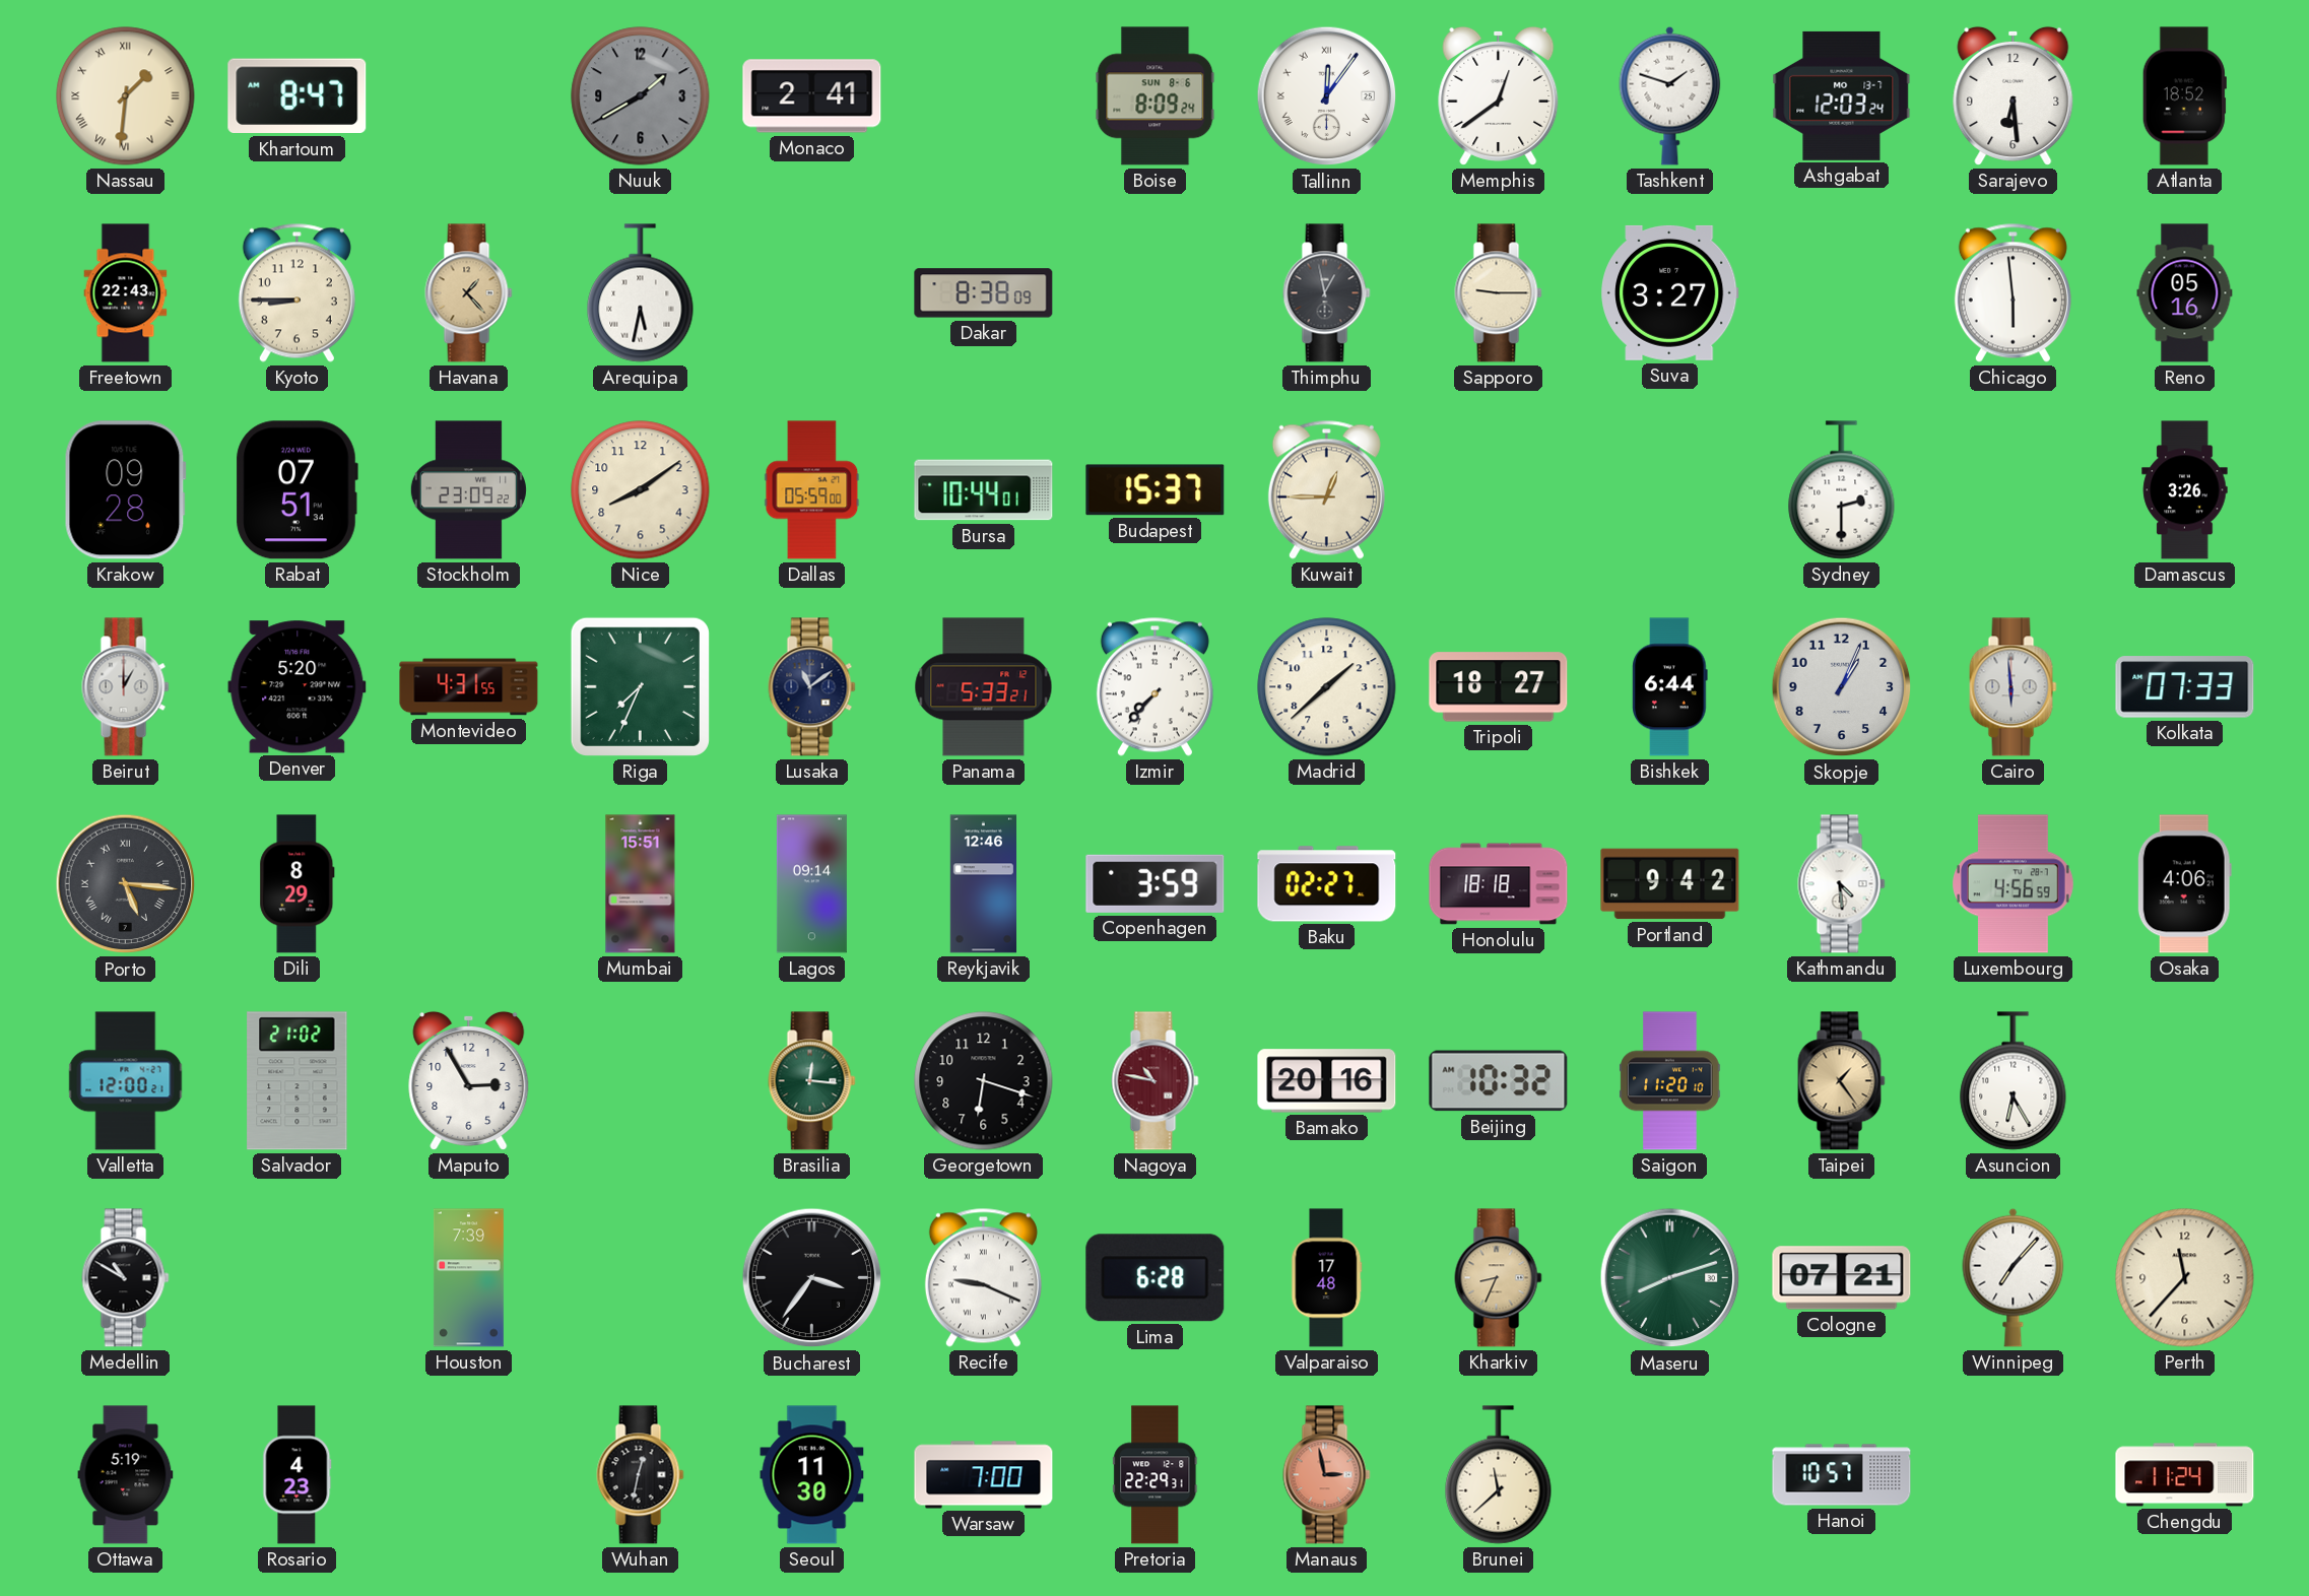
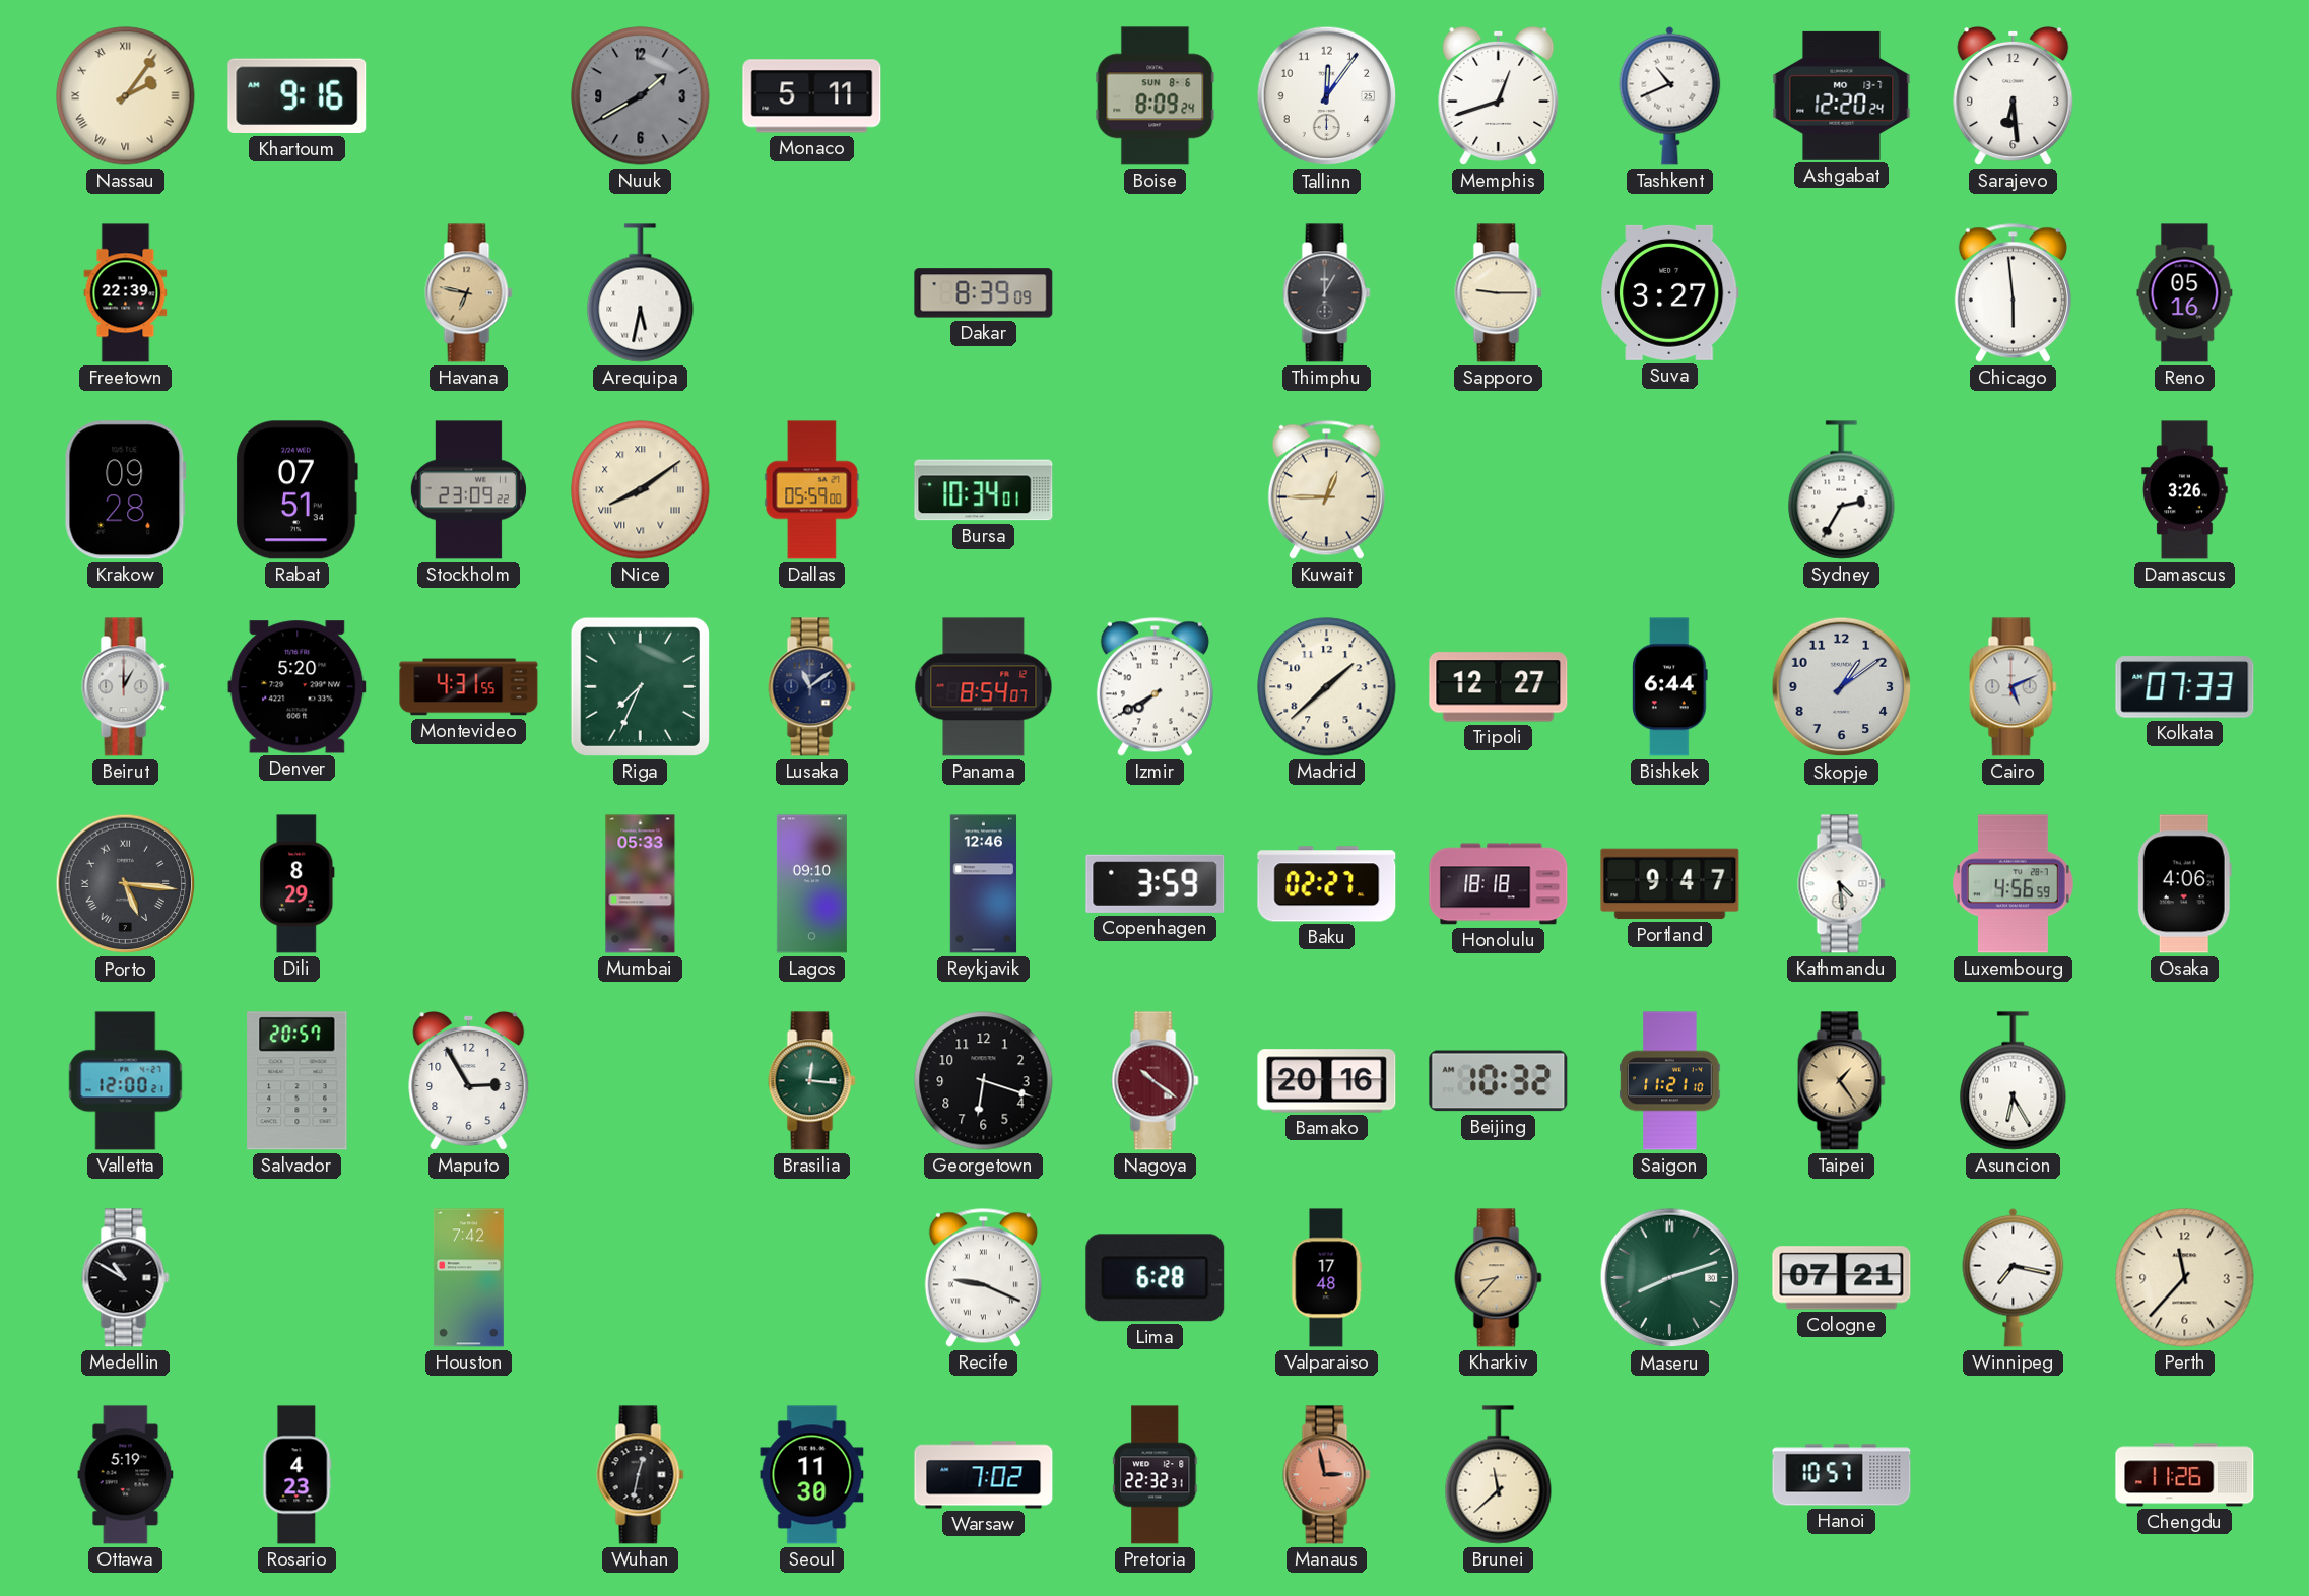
Nassau: 1:31 -> 2:06
Khartoum: 8:47 -> 9:16
Monaco: 2:41 -> 5:11
Tallinn numerals: Roman -> Arabic
Memphis: 12:39 -> 12:42
Tashkent: 1:48 -> 10:41
Ashgabat: 12:03 -> 12:20
Atlanta: 18:52 -> none
Freetown: 22:43 -> 22:39
Kyoto: 8:45 -> none
Havana: 1:23 -> 6:47
Dakar: 8:38 -> 8:39
Thimphu: 12:58 -> 1:00
Nice numerals: Arabic -> Roman
Bursa: 10:44 -> 10:34
Budapest: 15:37 -> none
Sydney: 2:30 -> 2:35
Panama: 5:33 -> 8:54
Izmir: 7:37 -> 7:40
Tripoli: 18:27 -> 12:27
Skopje: 1:04 -> 1:09
Cairo: 5:59 -> 5:11
Mumbai: 15:51 -> 05:33
Lagos: 09:14 -> 09:10
Portland: 9:42 -> 9:47
Salvador: 21:02 -> 20:57
Nagoya: 10:47 -> 10:21
Saigon: 11:20 -> 11:21
Houston: 7:39 -> 7:42
Bucharest: 3:36 -> none
Kharkiv: 8:34 -> 8:37
Winnipeg: 7:07 -> 7:17
Warsaw: 7:00 -> 7:02
Pretoria: 22:29 -> 22:32
Chengdu: 11:24 -> 11:26
